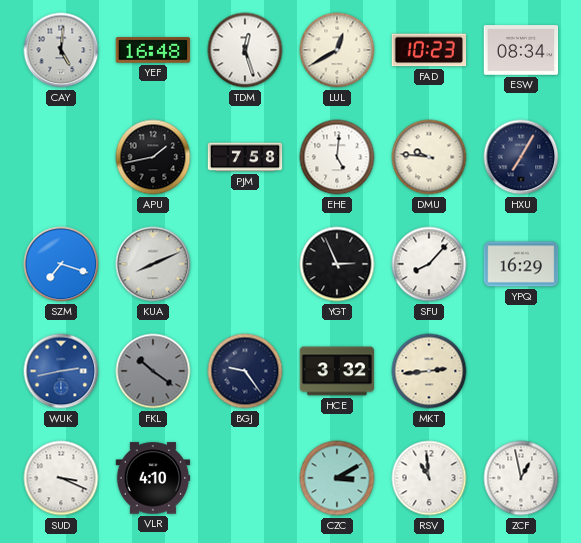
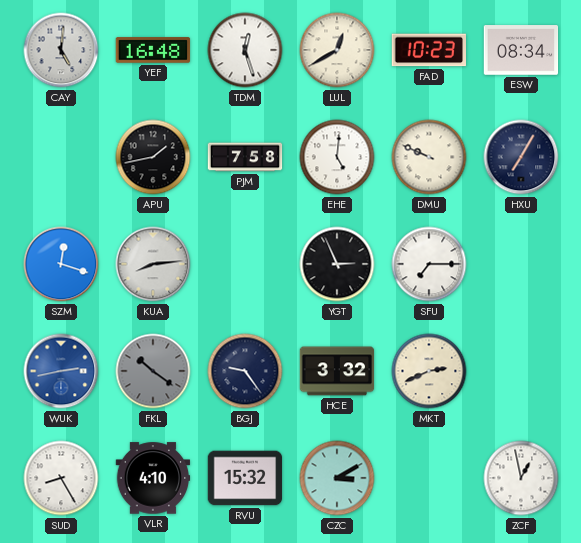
DMU: 9:46 -> 9:49
SZM: 7:18 -> 12:18
KUA: 8:11 -> 8:14
SFU: 8:07 -> 7:15
YPQ: 16:29 -> none
MKT: 2:44 -> 2:41
SUD: 3:19 -> 8:25
RVU: none -> 15:32
RSV: 10:59 -> none
